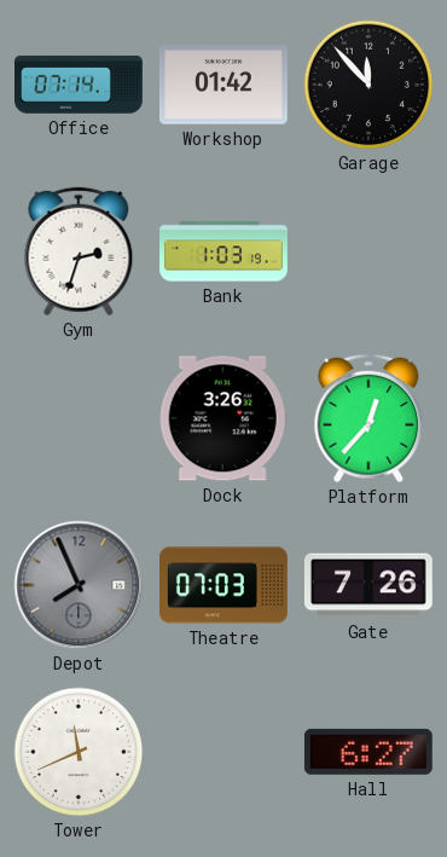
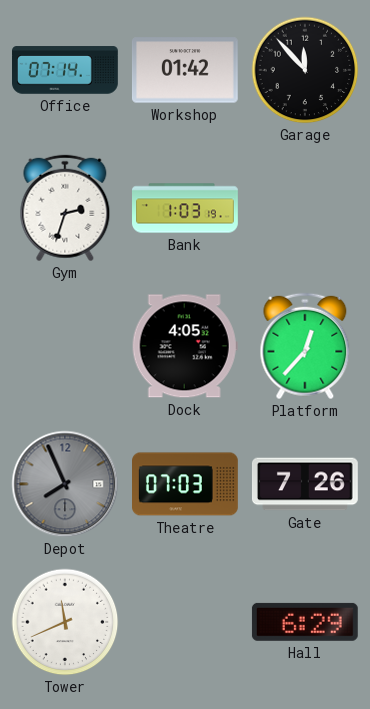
Dock: 3:26 -> 4:05
Hall: 6:27 -> 6:29
